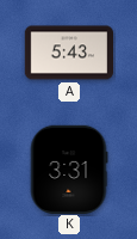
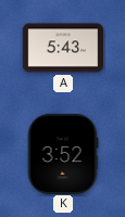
K: 3:31 -> 3:52
